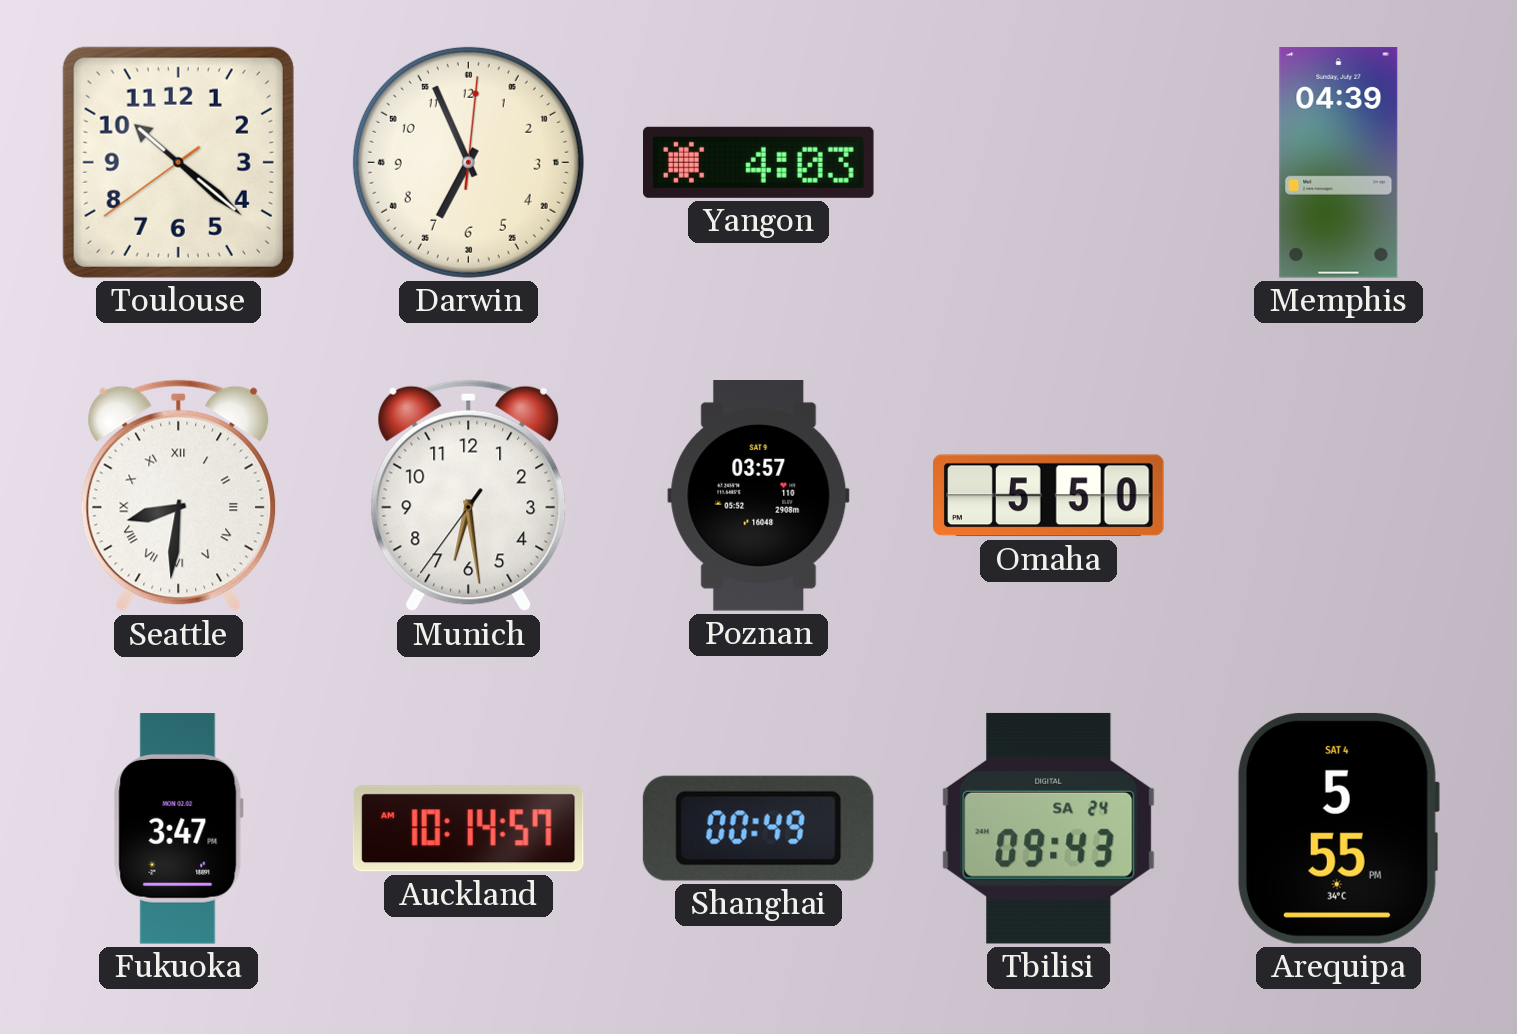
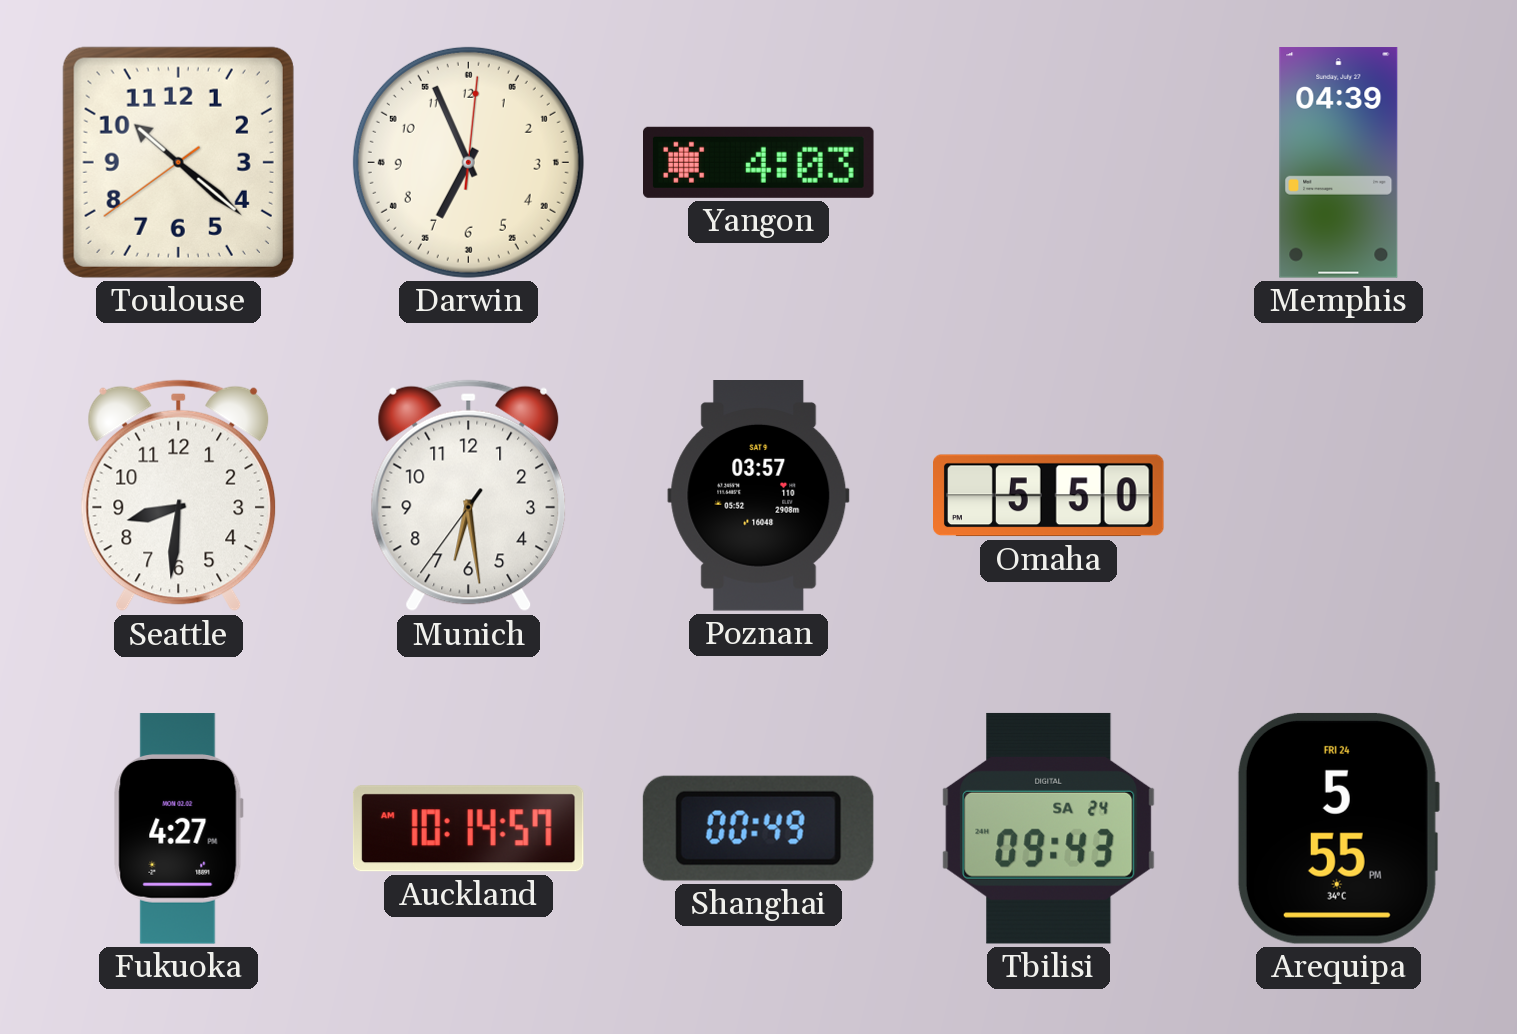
Seattle numerals: Roman -> Arabic
Fukuoka: 3:47 -> 4:27
Arequipa date: SAT 4 -> FRI 24
